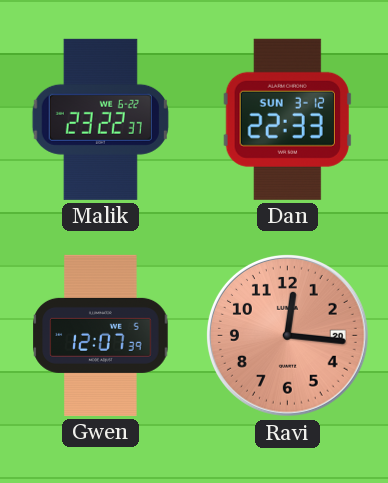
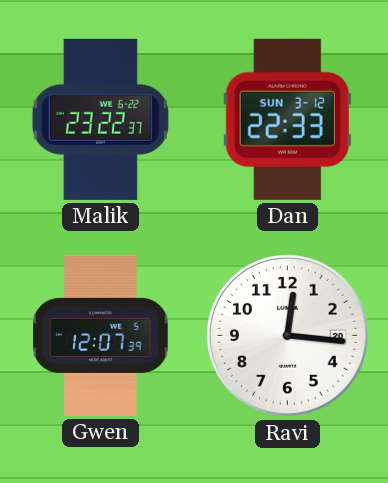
Ravi dial: salmon -> white
